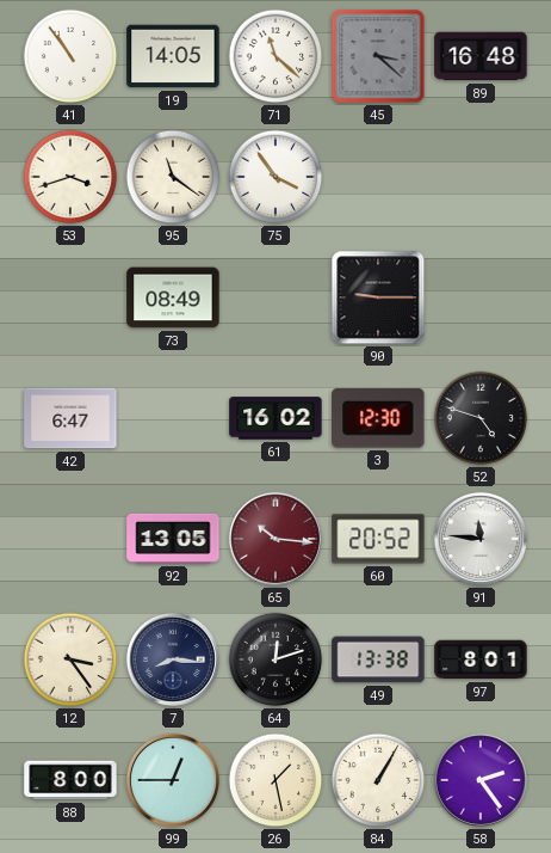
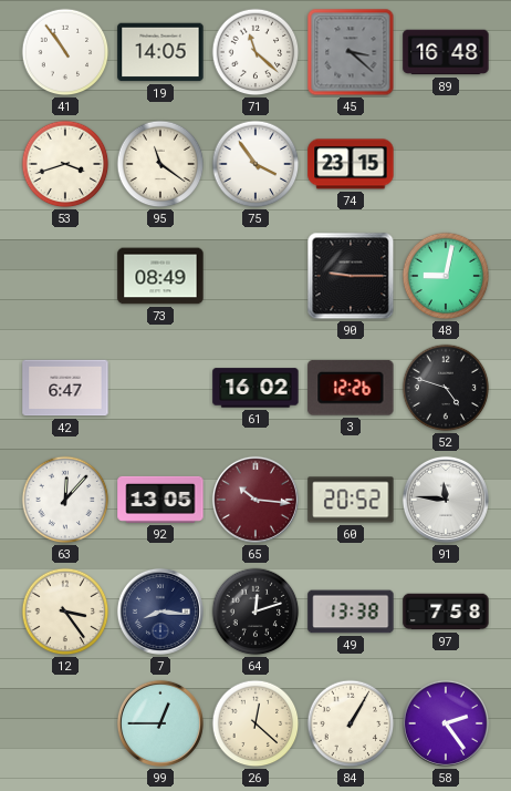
74: none -> 23:15
48: none -> 9:02
3: 12:30 -> 12:26
63: none -> 12:07
97: 8:01 -> 7:58
88: 8:00 -> none
26: 1:28 -> 12:22
